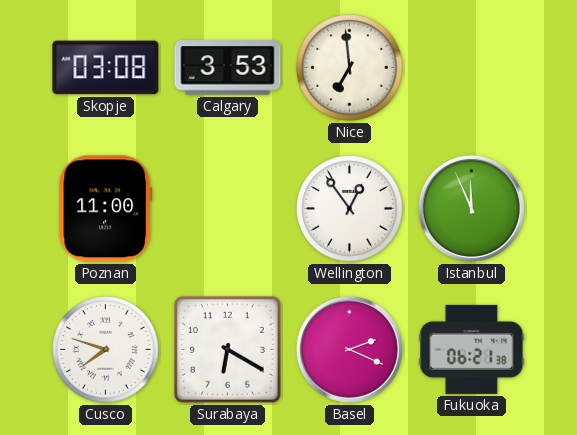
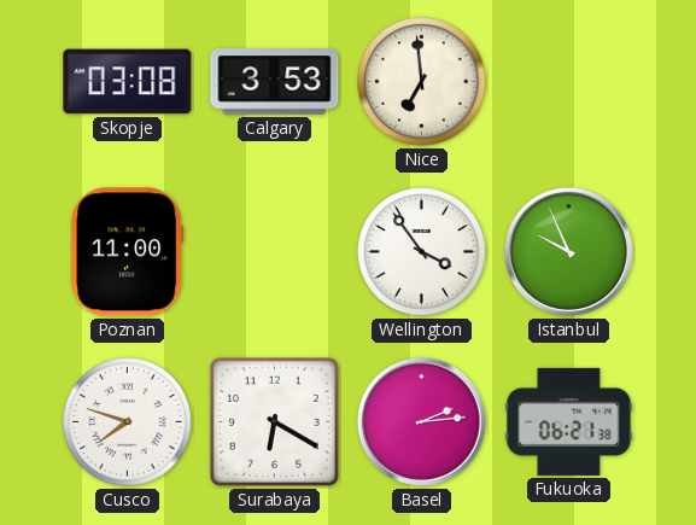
Wellington: 12:54 -> 3:54
Istanbul: 11:56 -> 9:56
Basel: 2:19 -> 2:14
